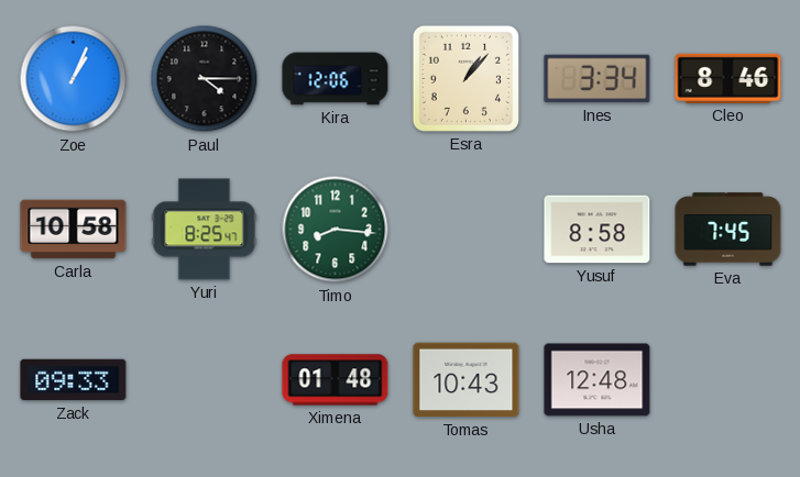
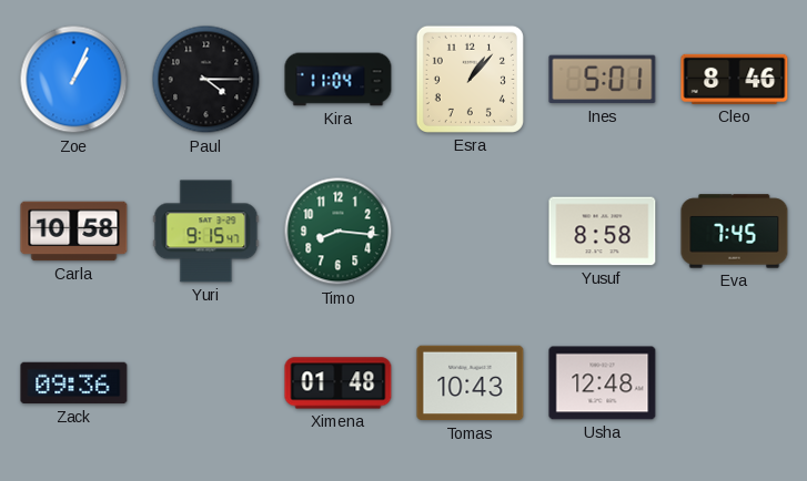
Kira: 12:06 -> 11:04
Ines: 3:34 -> 5:01
Yuri: 8:25 -> 9:15
Zack: 09:33 -> 09:36
